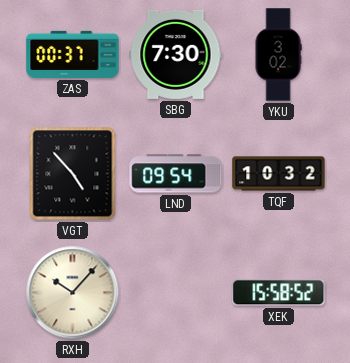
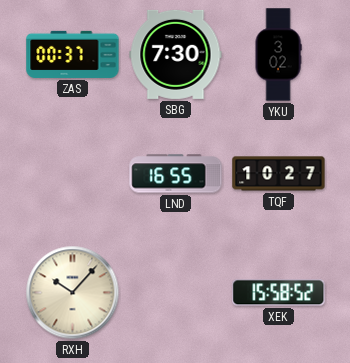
VGT: 4:53 -> none
LND: 09:54 -> 16:55
TQF: 10:32 -> 10:27
